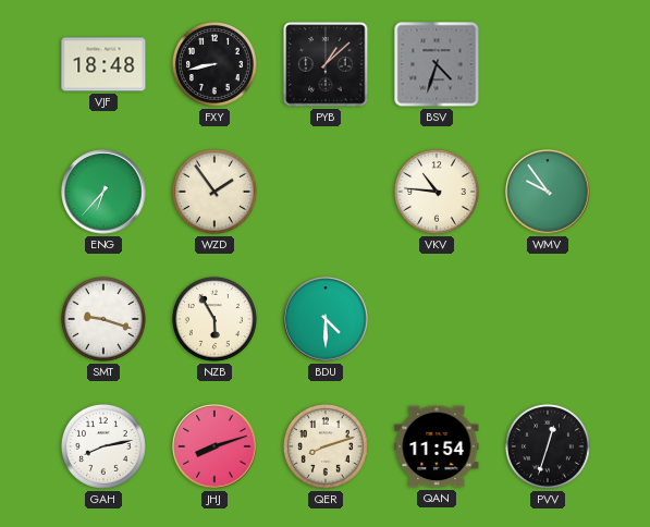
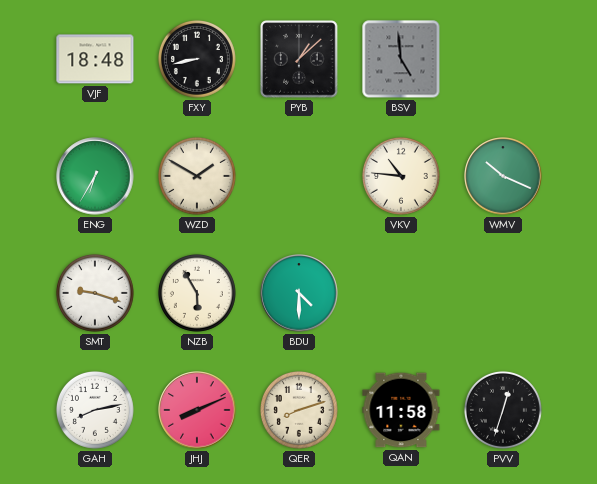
BSV: 4:33 -> 4:59
ENG: 6:37 -> 6:35
WZD: 1:54 -> 1:50
WMV: 9:54 -> 10:19
JHJ: 8:12 -> 8:11
QAN: 11:54 -> 11:58
